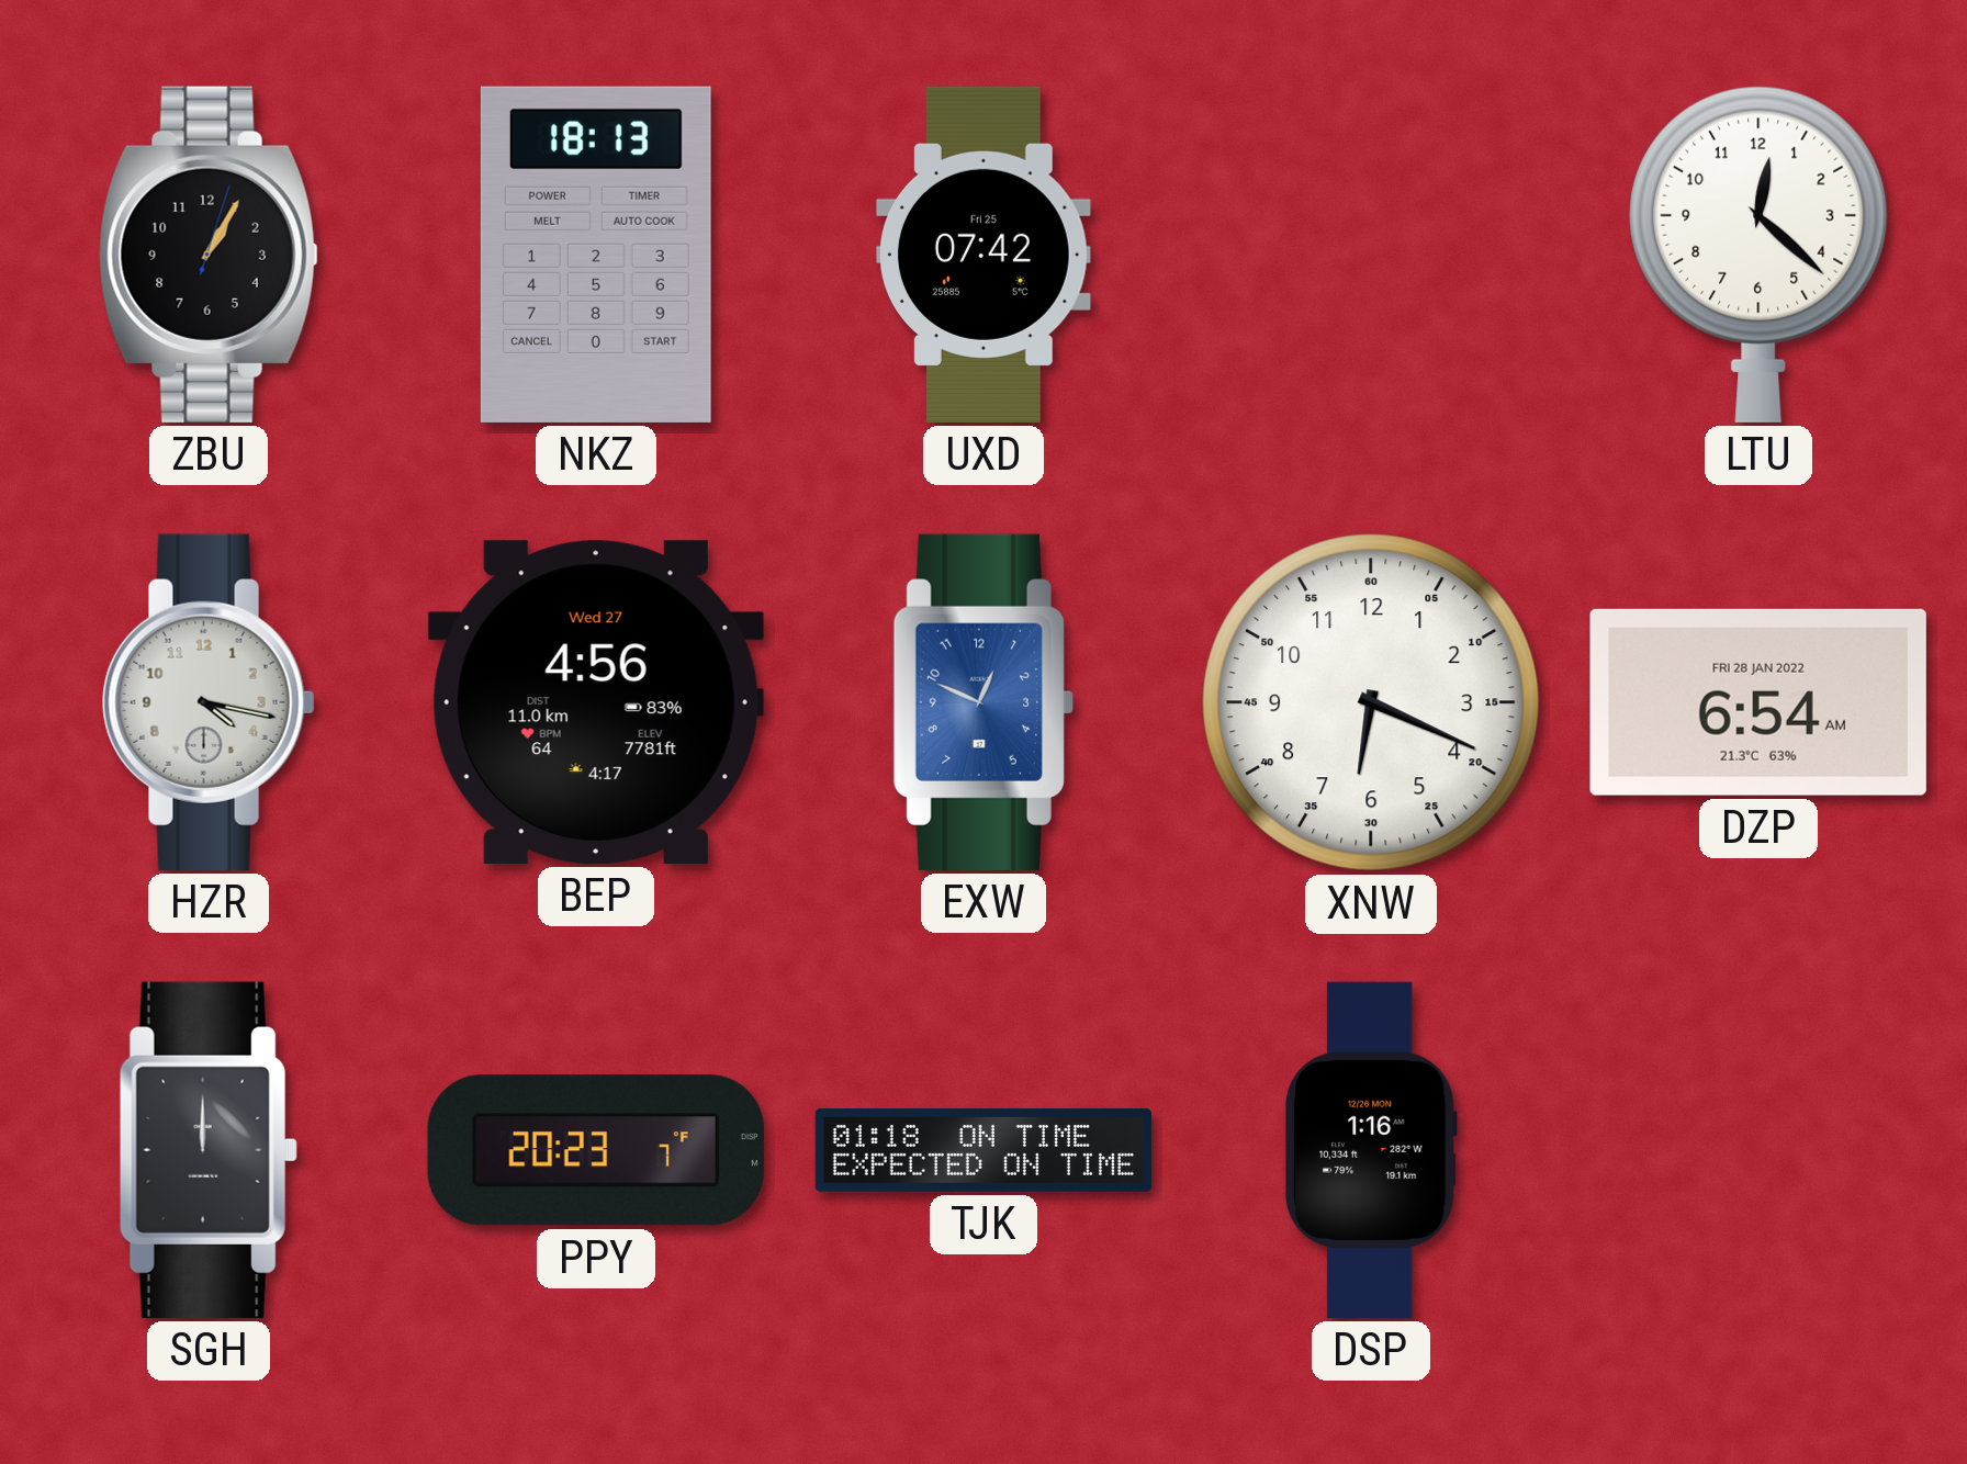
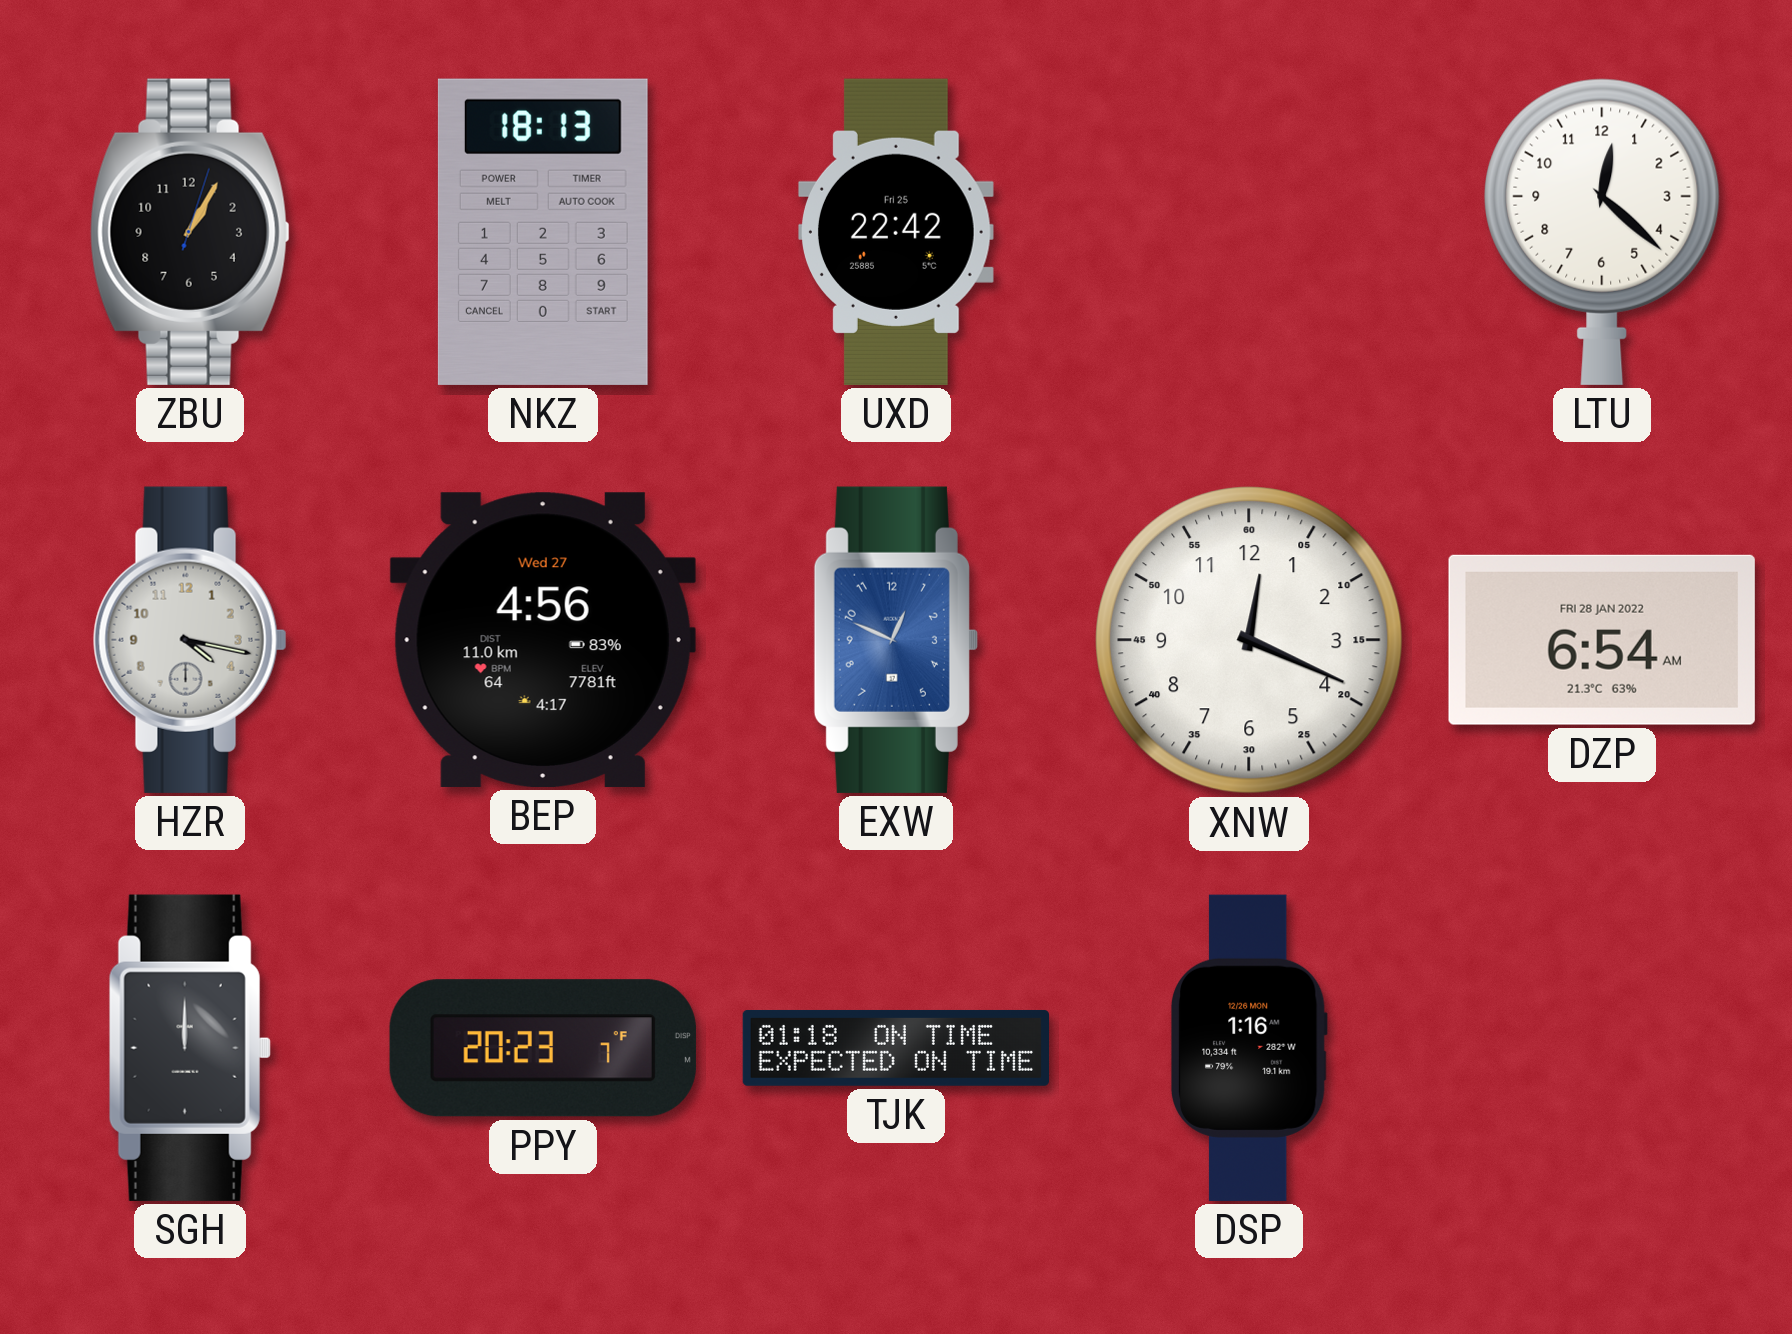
UXD: 07:42 -> 22:42
XNW: 6:19 -> 12:19
